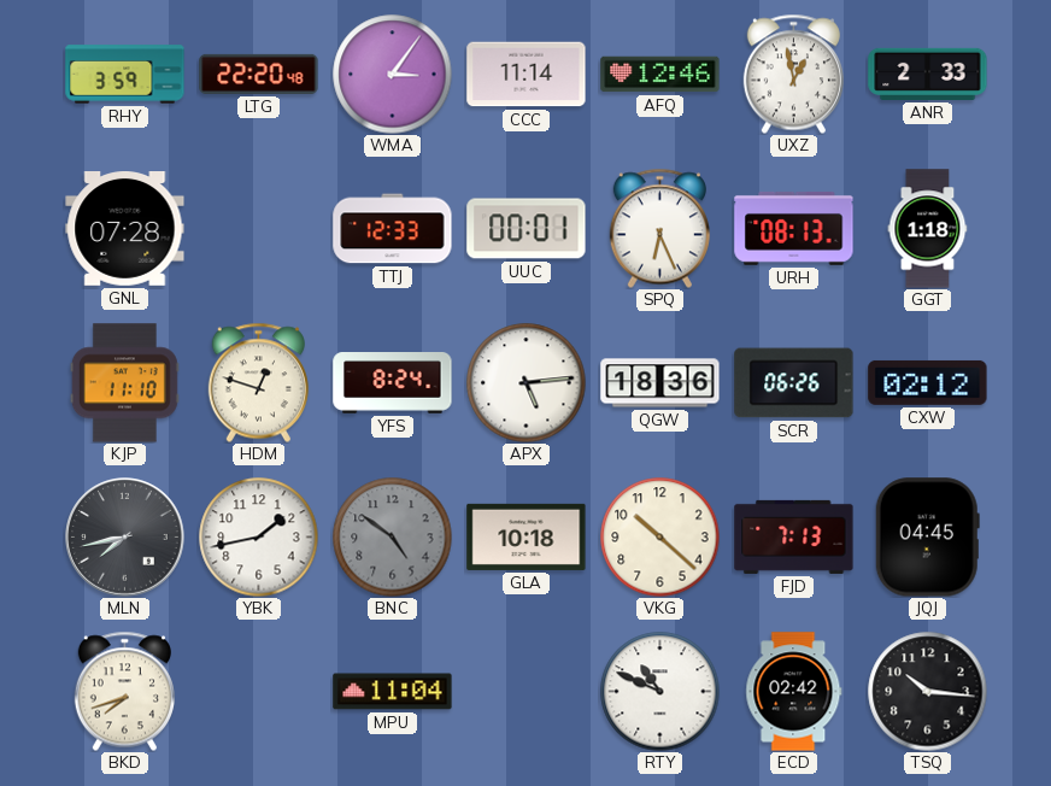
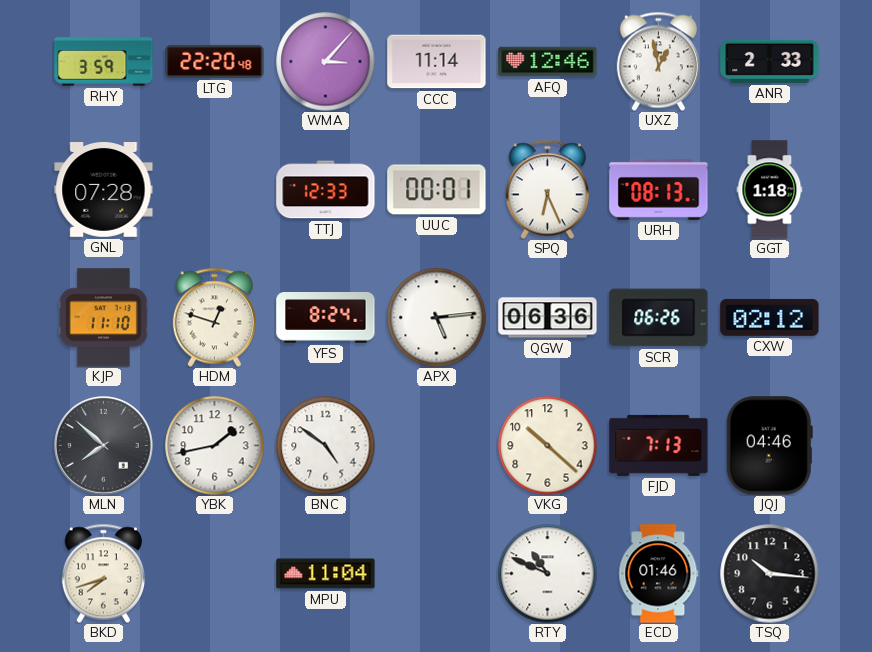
WMA: 3:06 -> 3:07
QGW: 18:36 -> 06:36
MLN: 7:43 -> 7:52
BNC dial: grey -> white
GLA: 10:18 -> none
JQJ: 04:45 -> 04:46
ECD: 02:42 -> 01:46
